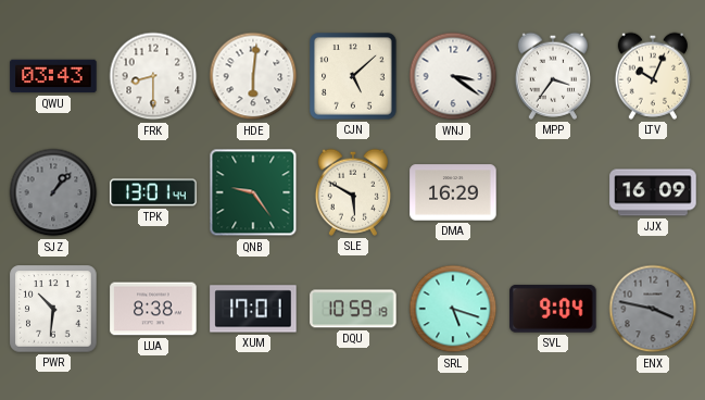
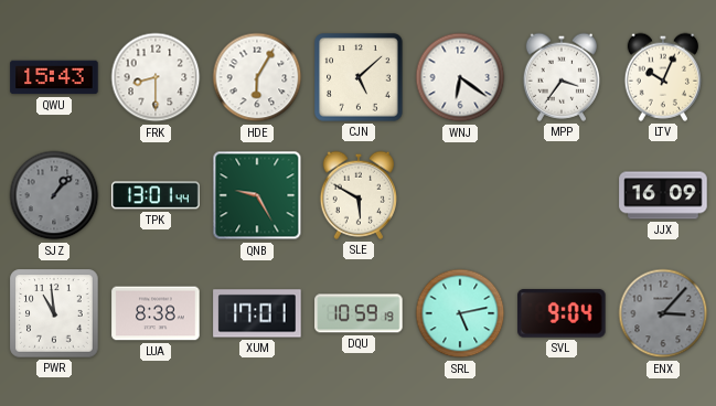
QWU: 03:43 -> 15:43
HDE: 6:01 -> 6:05
WNJ: 3:21 -> 6:21
QNB: 9:24 -> 9:25
DMA: 16:29 -> none
PWR: 10:31 -> 10:59
SRL: 5:18 -> 5:13
ENX: 3:47 -> 3:07
